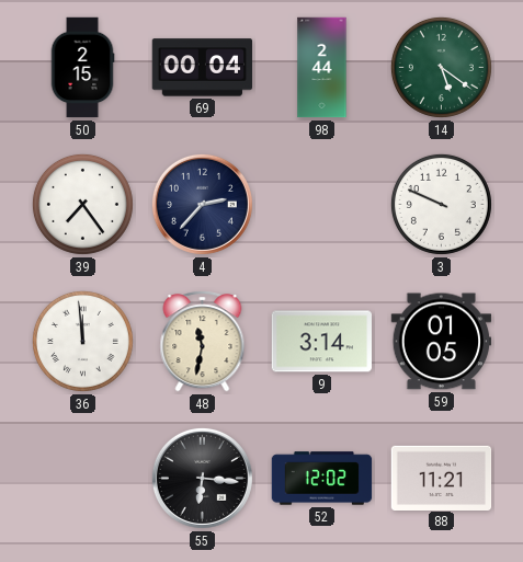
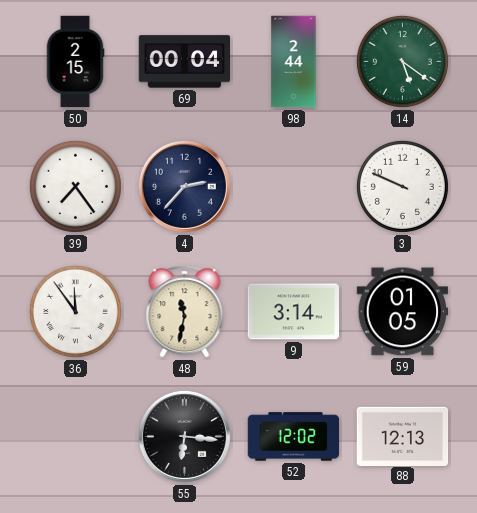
36: 11:59 -> 11:54
88: 11:21 -> 12:13
